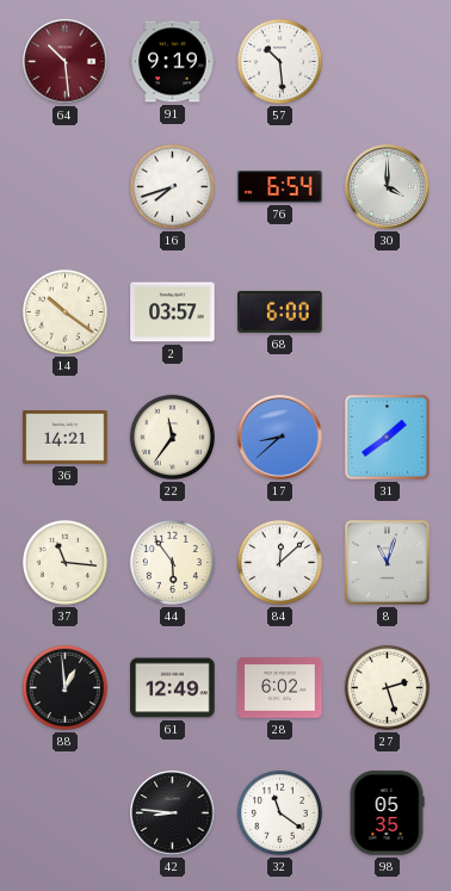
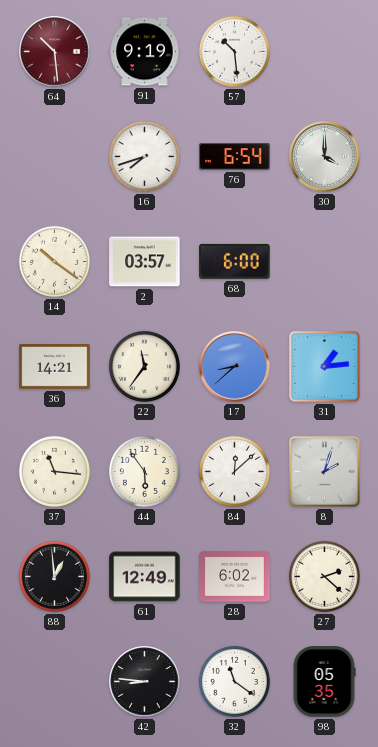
31: 1:39 -> 1:14
8: 11:03 -> 2:03
27: 2:27 -> 2:22
